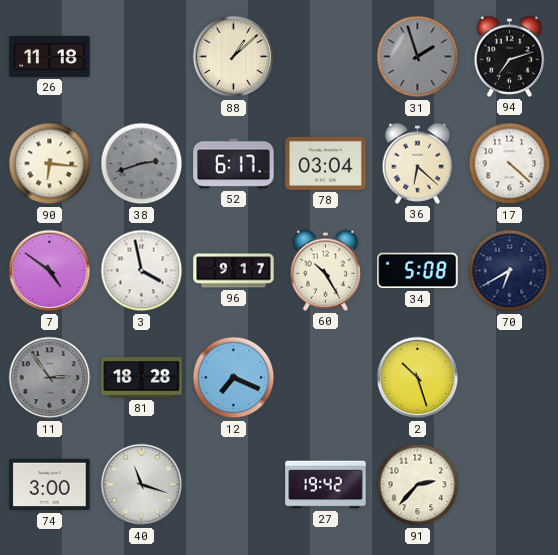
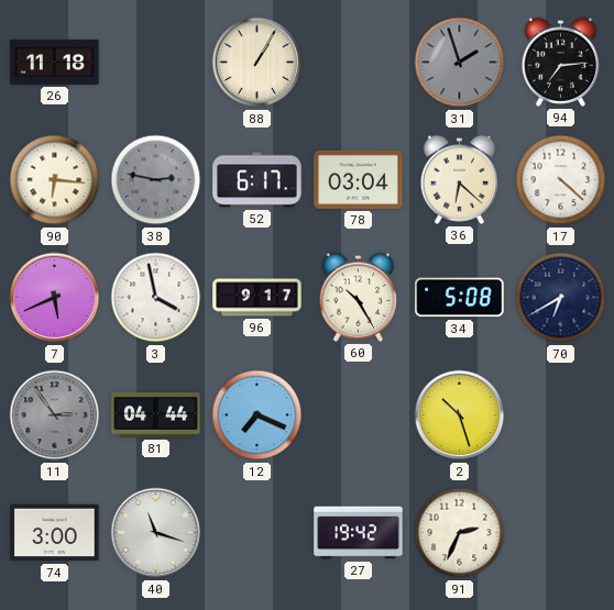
88: 1:08 -> 1:05
94: 7:12 -> 7:14
38: 2:42 -> 2:47
7: 4:51 -> 5:41
81: 18:28 -> 04:44
91: 2:37 -> 2:34
